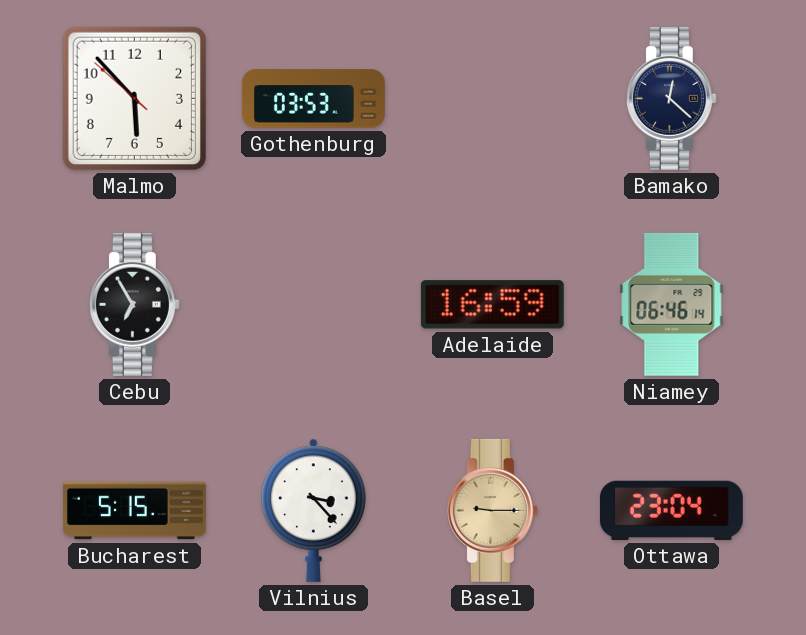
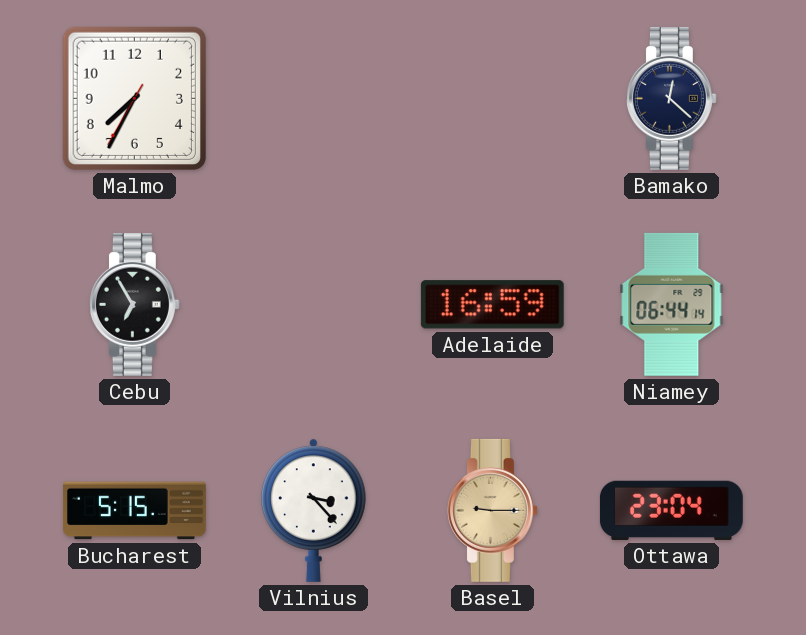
Malmo: 5:52 -> 7:34
Gothenburg: 03:53 -> none
Niamey: 06:46 -> 06:44
